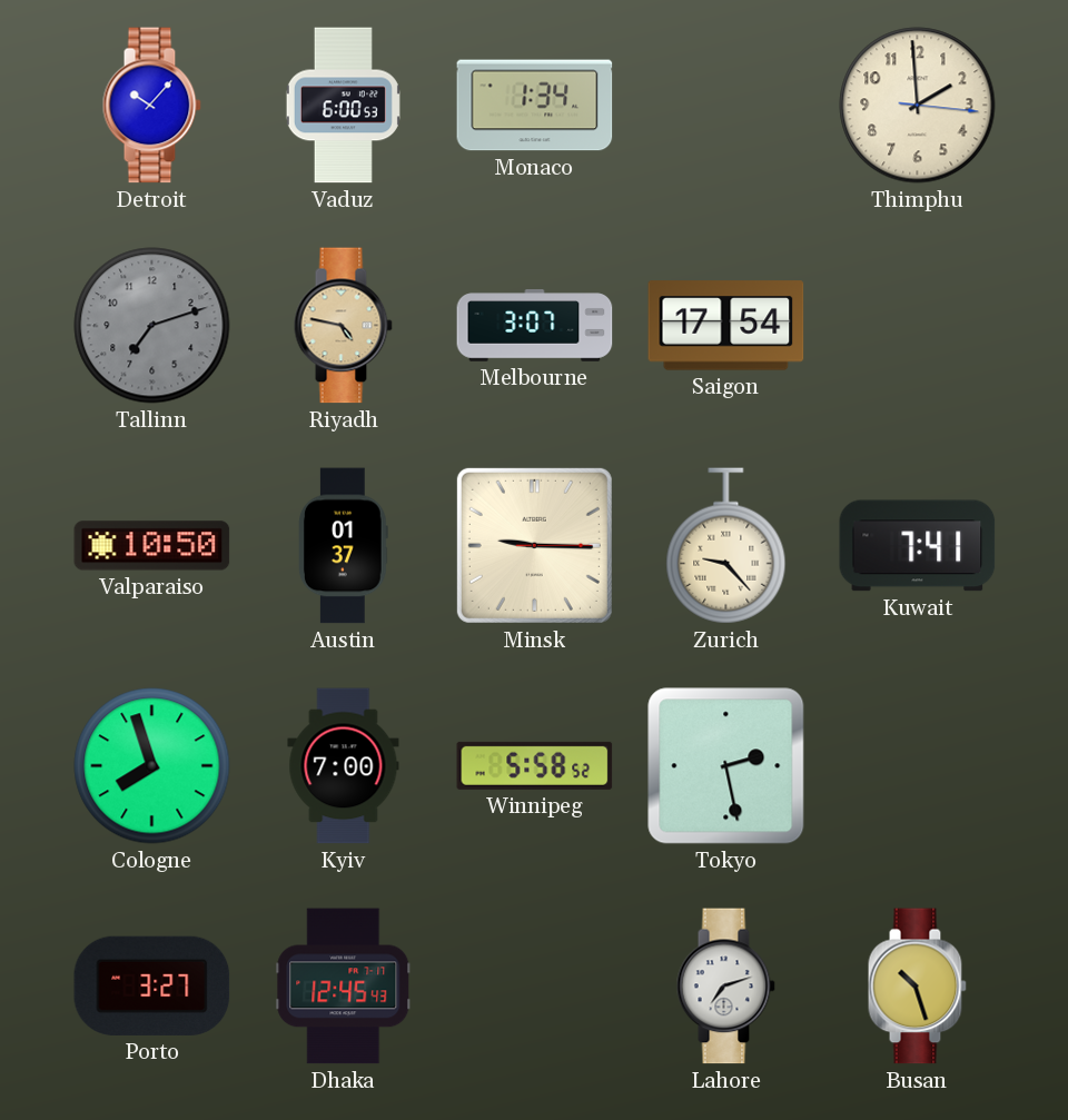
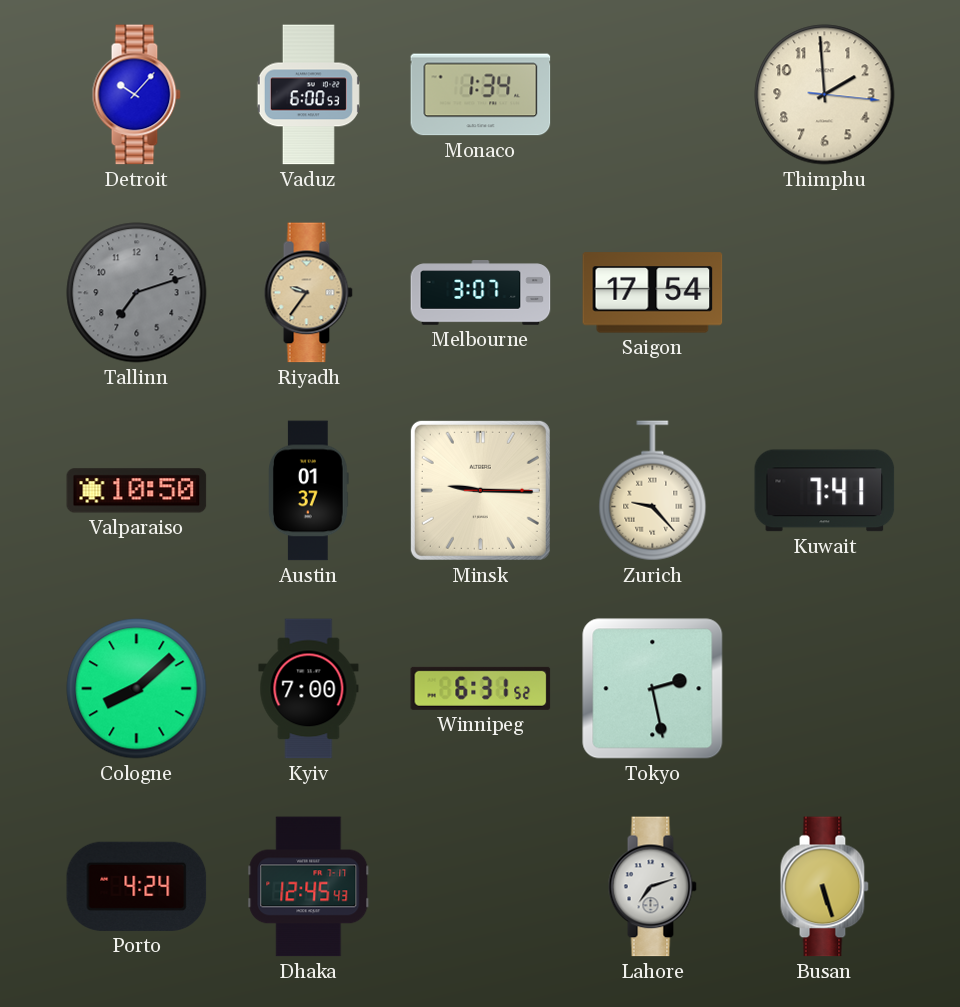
Riyadh: 4:47 -> 9:36
Cologne: 7:57 -> 8:08
Winnipeg: 5:58 -> 6:31
Porto: 3:27 -> 4:24
Busan: 10:27 -> 5:27
